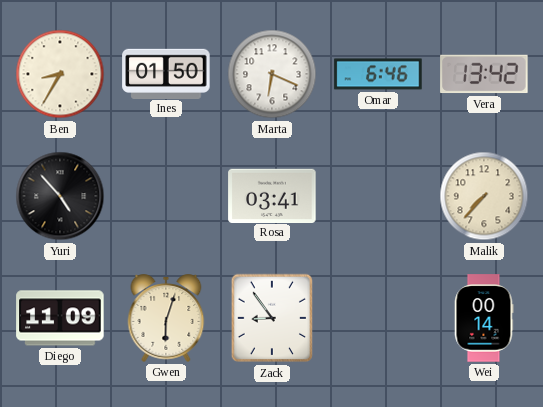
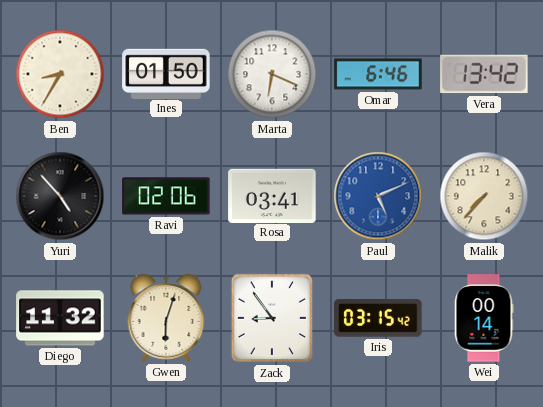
Ravi: none -> 02:06
Paul: none -> 5:11
Diego: 11:09 -> 11:32
Iris: none -> 03:15
